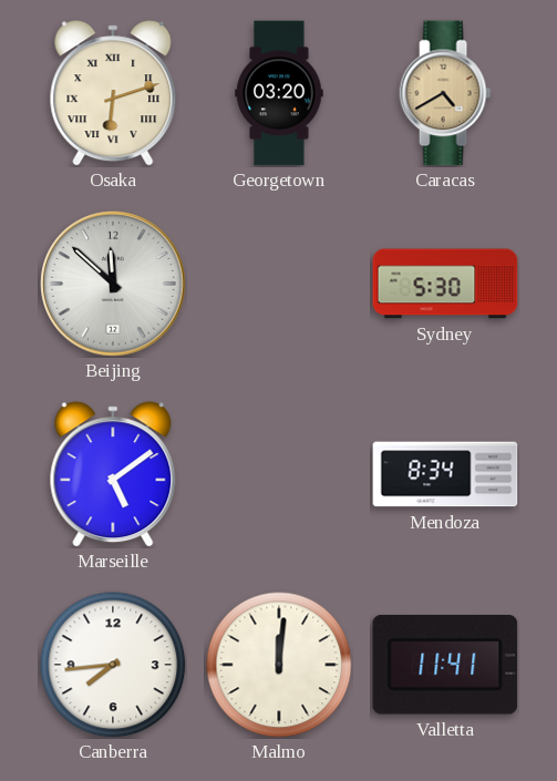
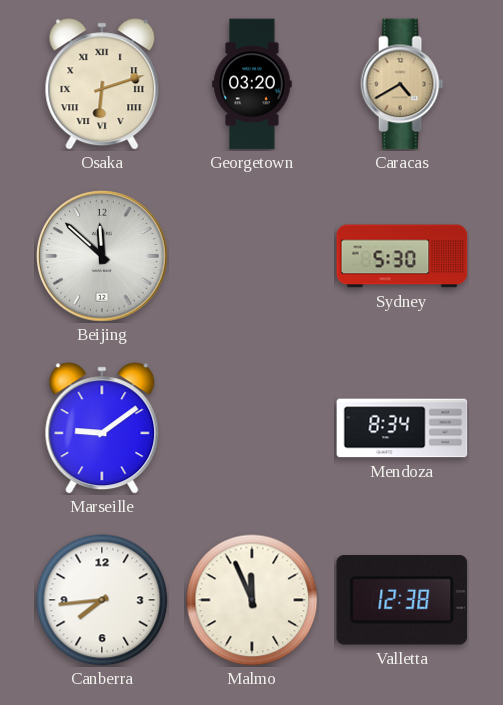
Marseille: 5:09 -> 9:09
Malmo: 12:01 -> 11:56
Valletta: 11:41 -> 12:38
